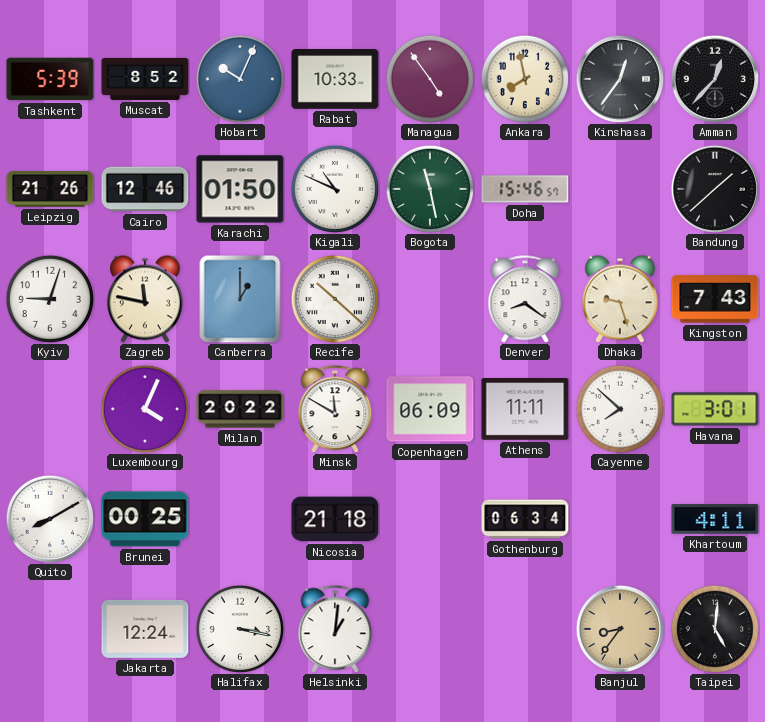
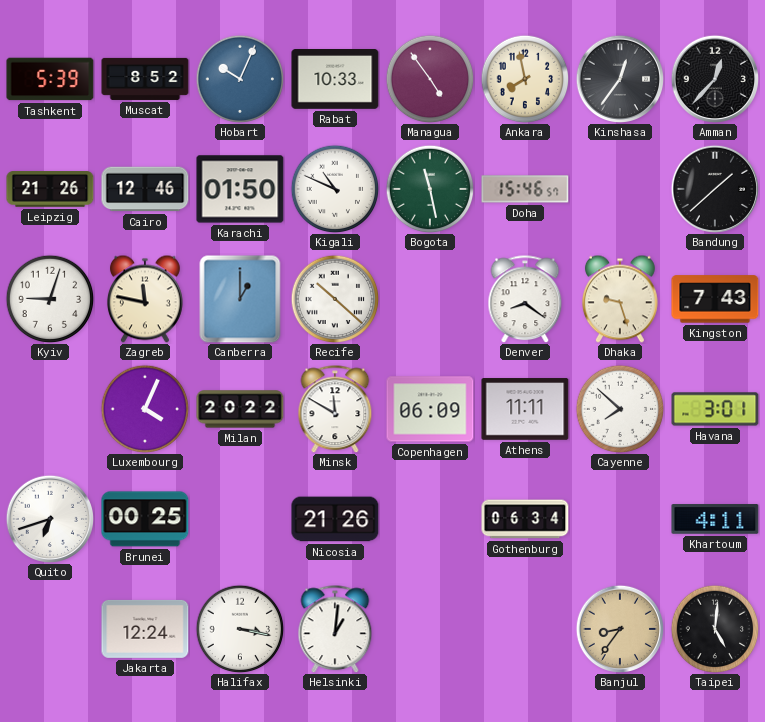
Quito: 8:10 -> 6:42
Nicosia: 21:18 -> 21:26
